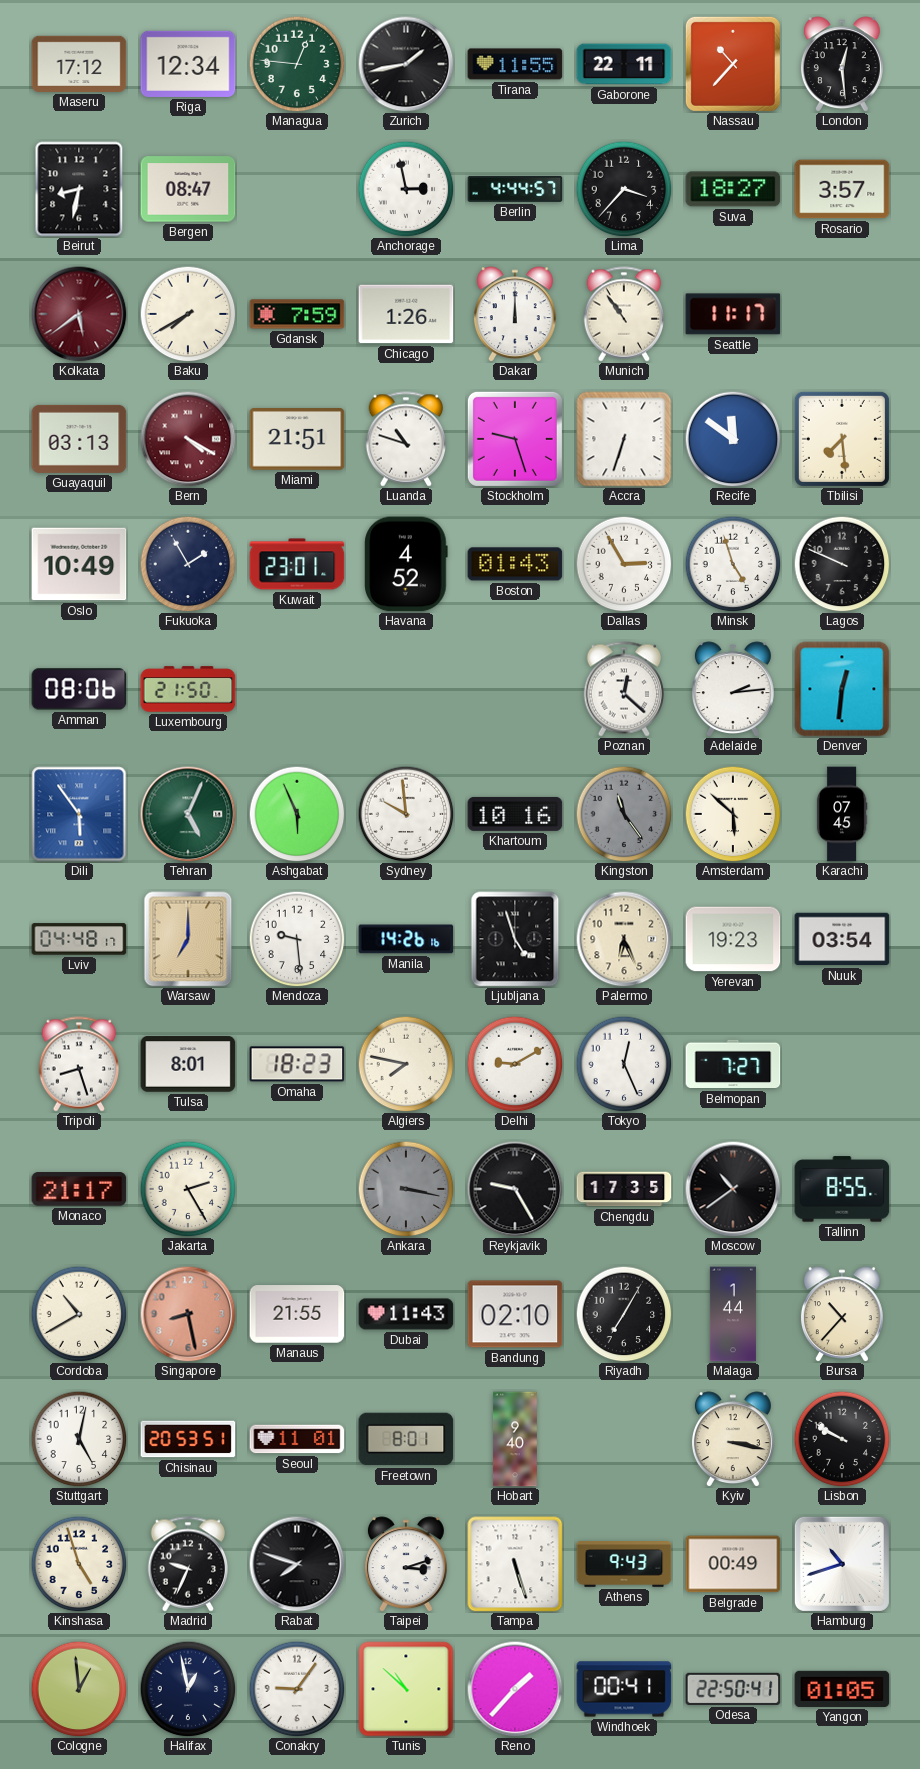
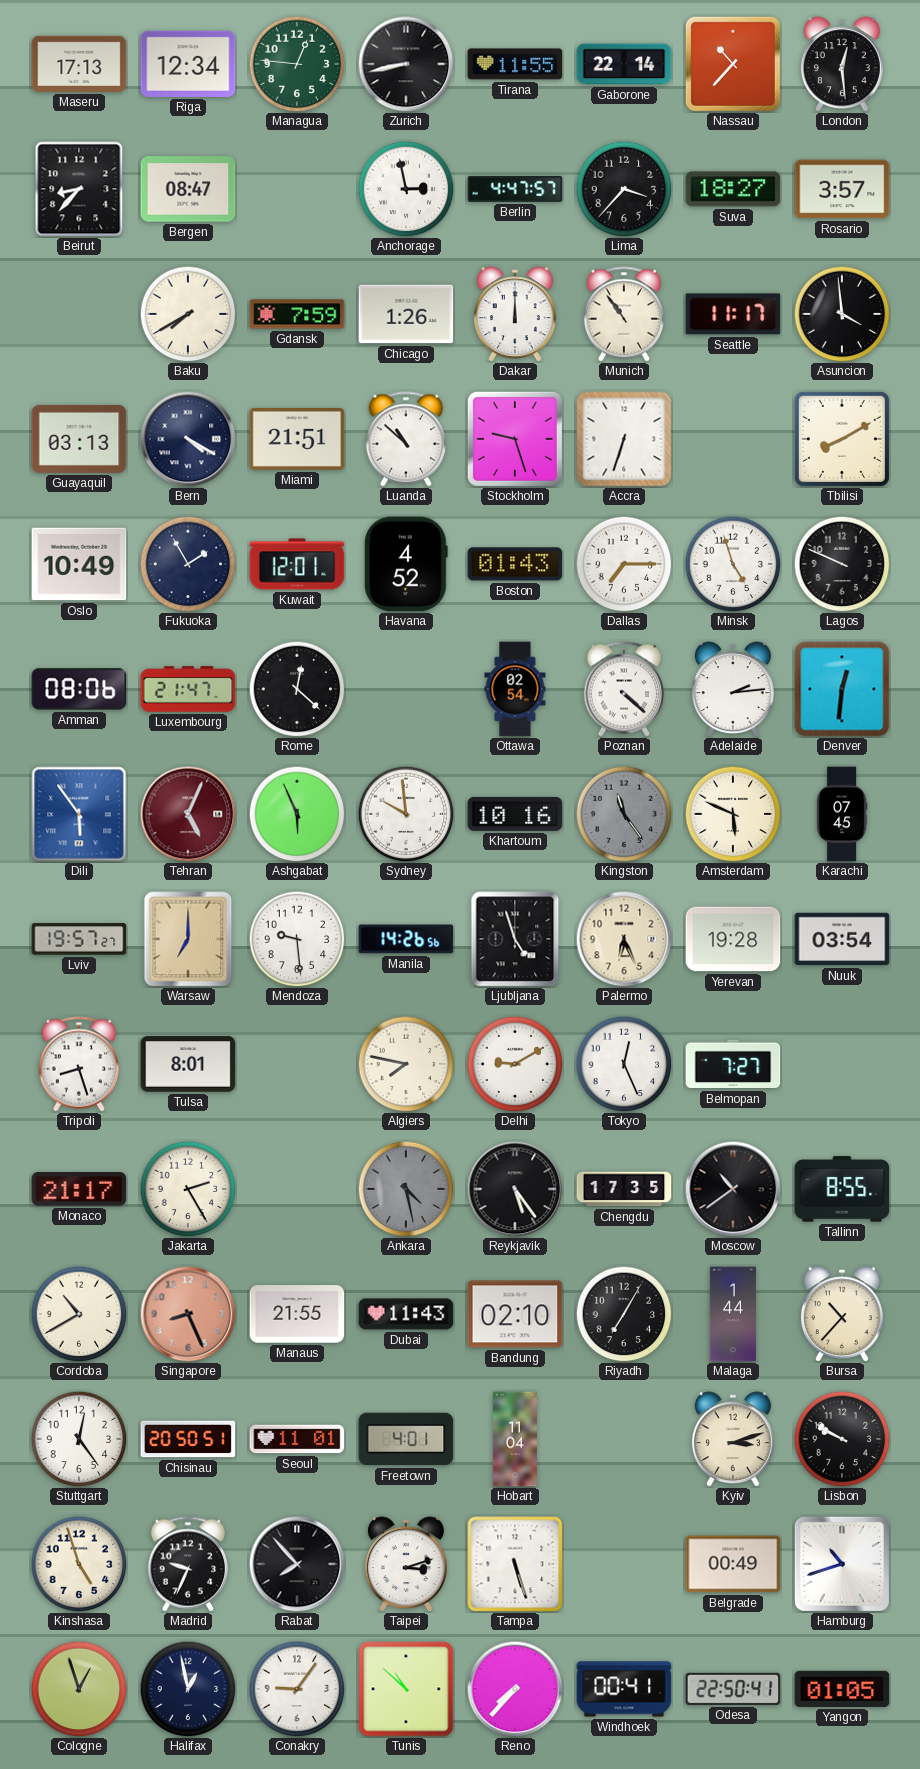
Maseru: 17:12 -> 17:13
Zurich: 1:43 -> 8:43
Gaborone: 22:11 -> 22:14
Beirut: 8:32 -> 8:37
Berlin: 4:44 -> 4:47
Kolkata: 5:39 -> none
Asuncion: none -> 3:59
Bern dial: burgundy -> navy
Luanda: 10:48 -> 10:52
Recife: 11:51 -> none
Tbilisi: 7:29 -> 8:10
Kuwait: 23:01 -> 12:01
Dallas: 2:55 -> 7:15
Luxembourg: 21:50 -> 21:47
Rome: none -> 12:22
Ottawa: none -> 02:54
Poznan: 12:22 -> 4:22
Tehran dial: green -> burgundy
Amsterdam: 5:52 -> 5:49
Lviv: 04:48 -> 19:57
Manila: 14:26:16 -> 14:26:56
Yerevan: 19:23 -> 19:28
Omaha: 18:23 -> none
Ankara: 3:17 -> 4:28
Reykjavik: 9:25 -> 5:24
Singapore: 8:28 -> 8:26
Stuttgart: 5:02 -> 12:24
Chisinau: 20:53 -> 20:50
Freetown: 8:01 -> 4:01
Hobart: 9:40 -> 11:04
Kyiv: 3:17 -> 3:12
Rabat: 7:48 -> 7:53
Athens: 9:43 -> none
Cologne: 12:59 -> 12:57
Reno: 1:37 -> 7:37
